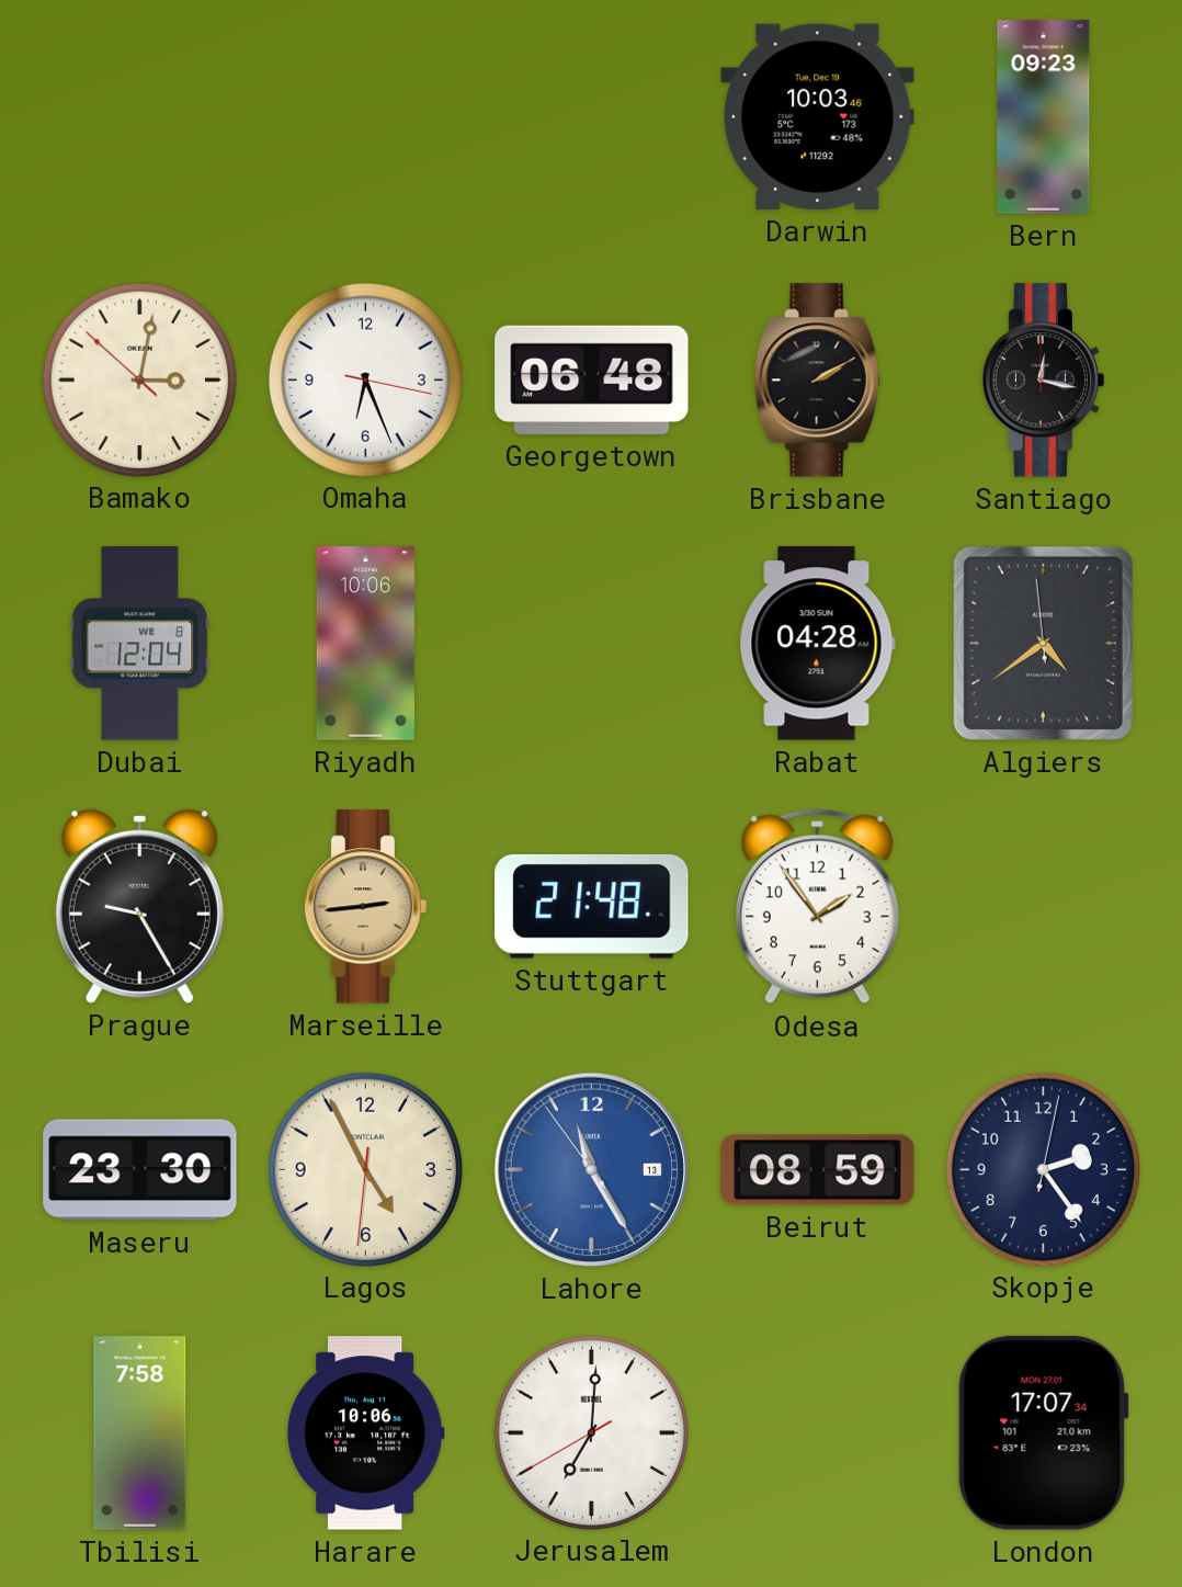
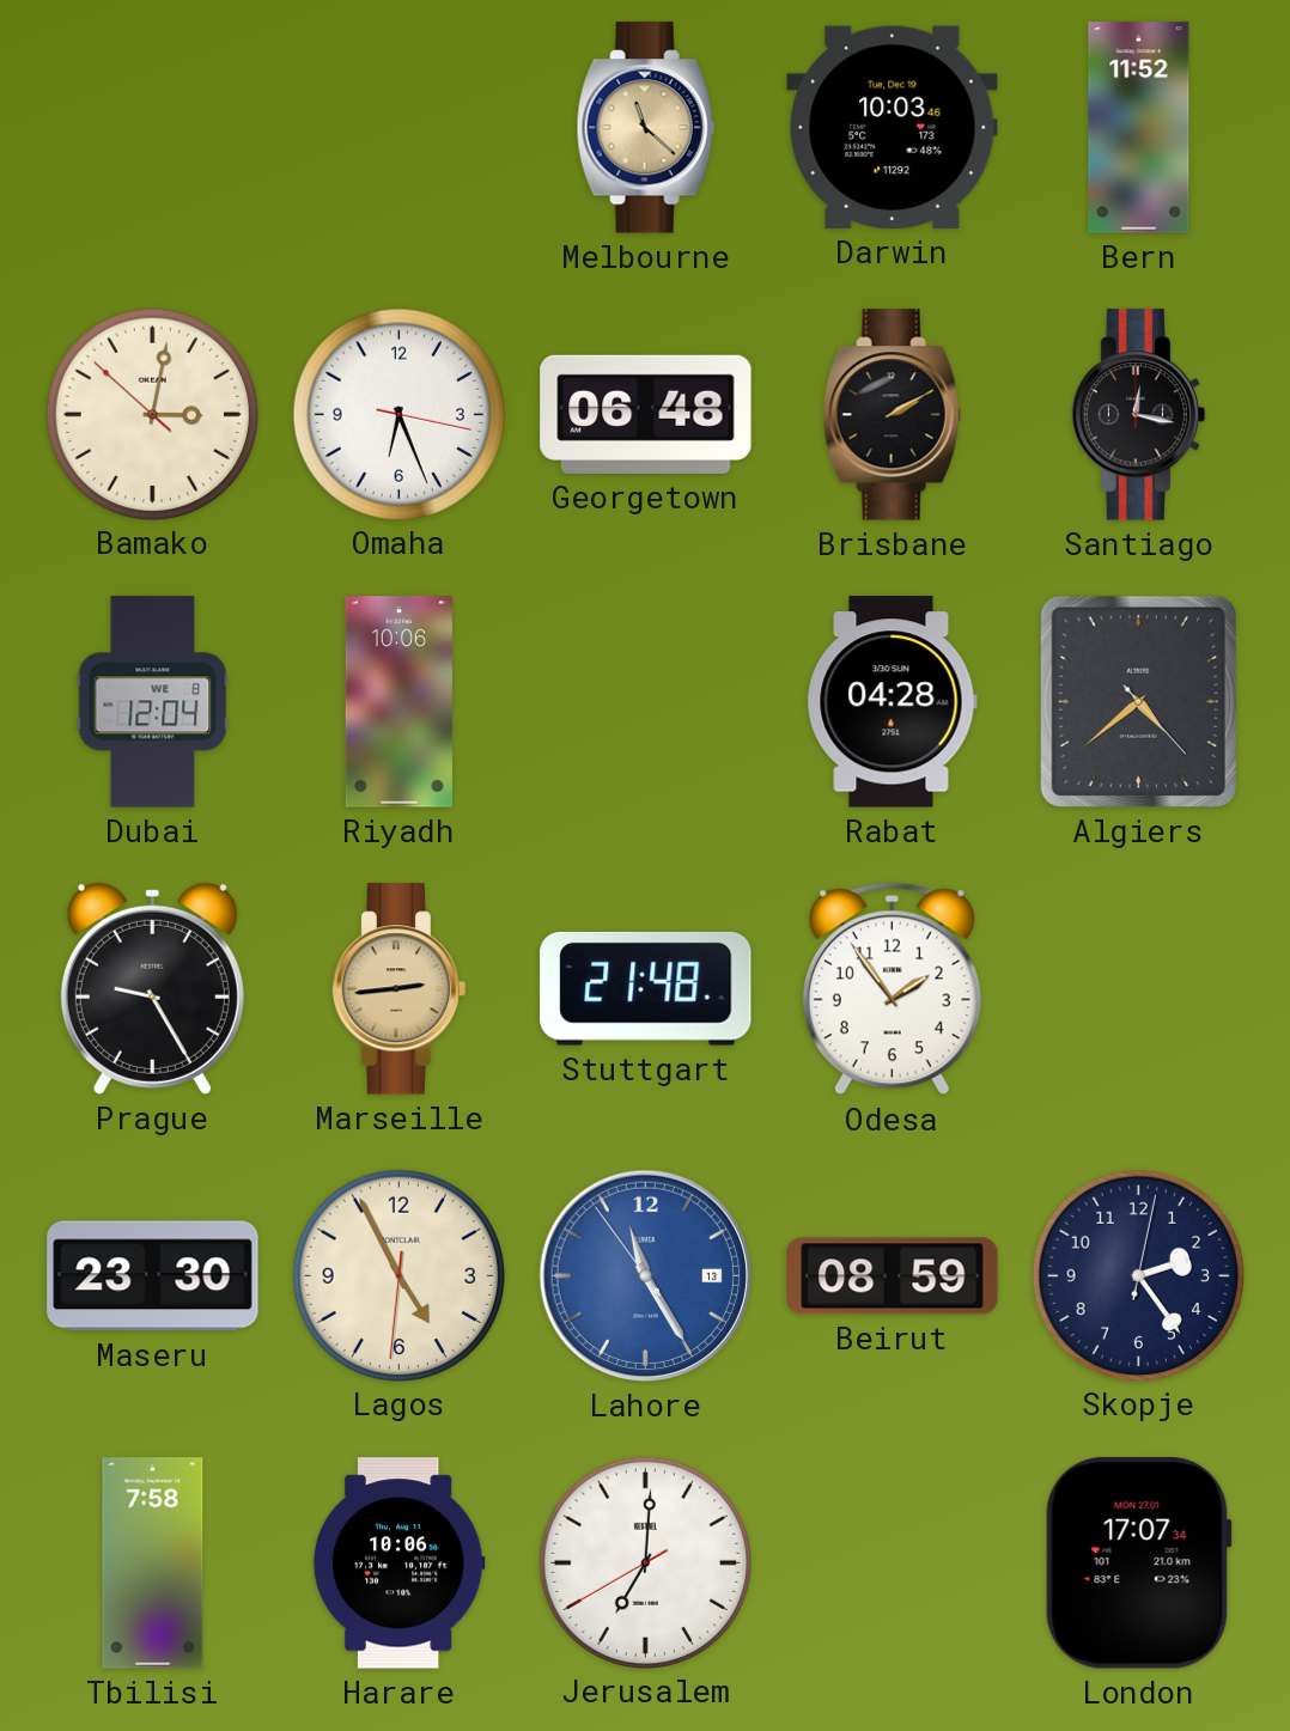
Melbourne: none -> 11:22
Bern: 09:23 -> 11:52
Algiers: 4:38:59 -> 4:38:23
